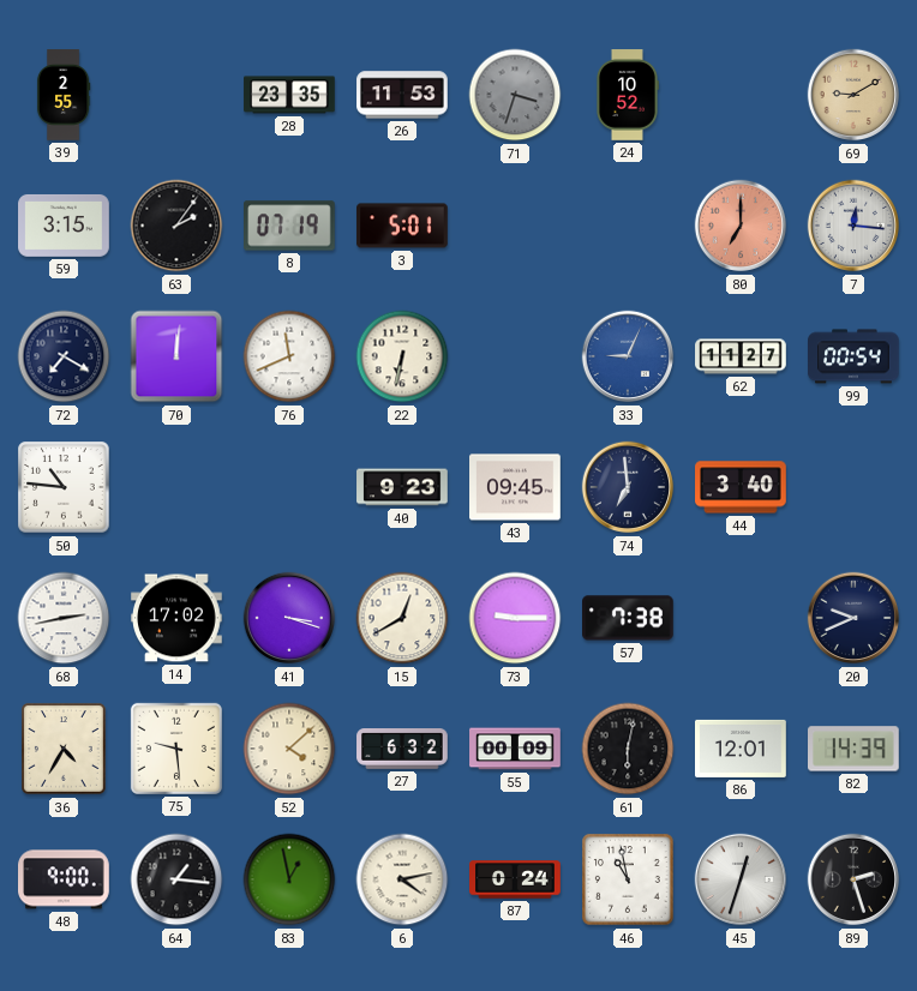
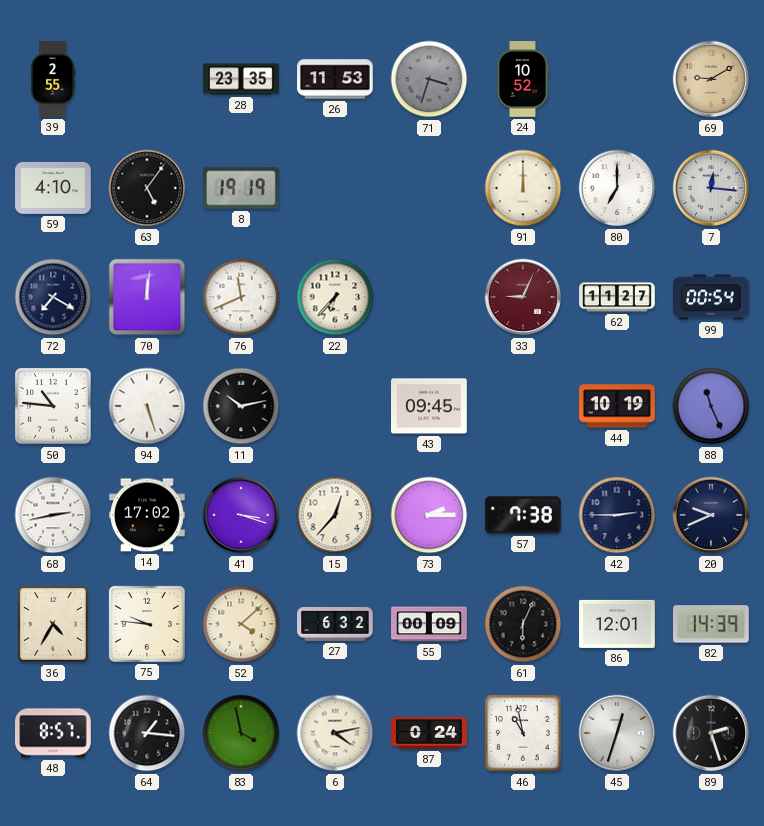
59: 3:15 -> 4:10
63: 2:06 -> 5:06
8: 07:19 -> 19:19
3: 5:01 -> none
91: none -> 12:00
80 dial: salmon -> white
22: 6:32 -> 6:37
33 dial: blue -> burgundy
94: none -> 5:27
11: none -> 10:13
40: 9:23 -> none
74: 6:59 -> none
44: 3:40 -> 10:19
88: none -> 11:26
15: 12:40 -> 12:37
73: 9:15 -> 2:15
42: none -> 2:45
75: 9:29 -> 9:46
61: 6:02 -> 6:04
48: 9:00 -> 8:57
83: 12:58 -> 3:58
